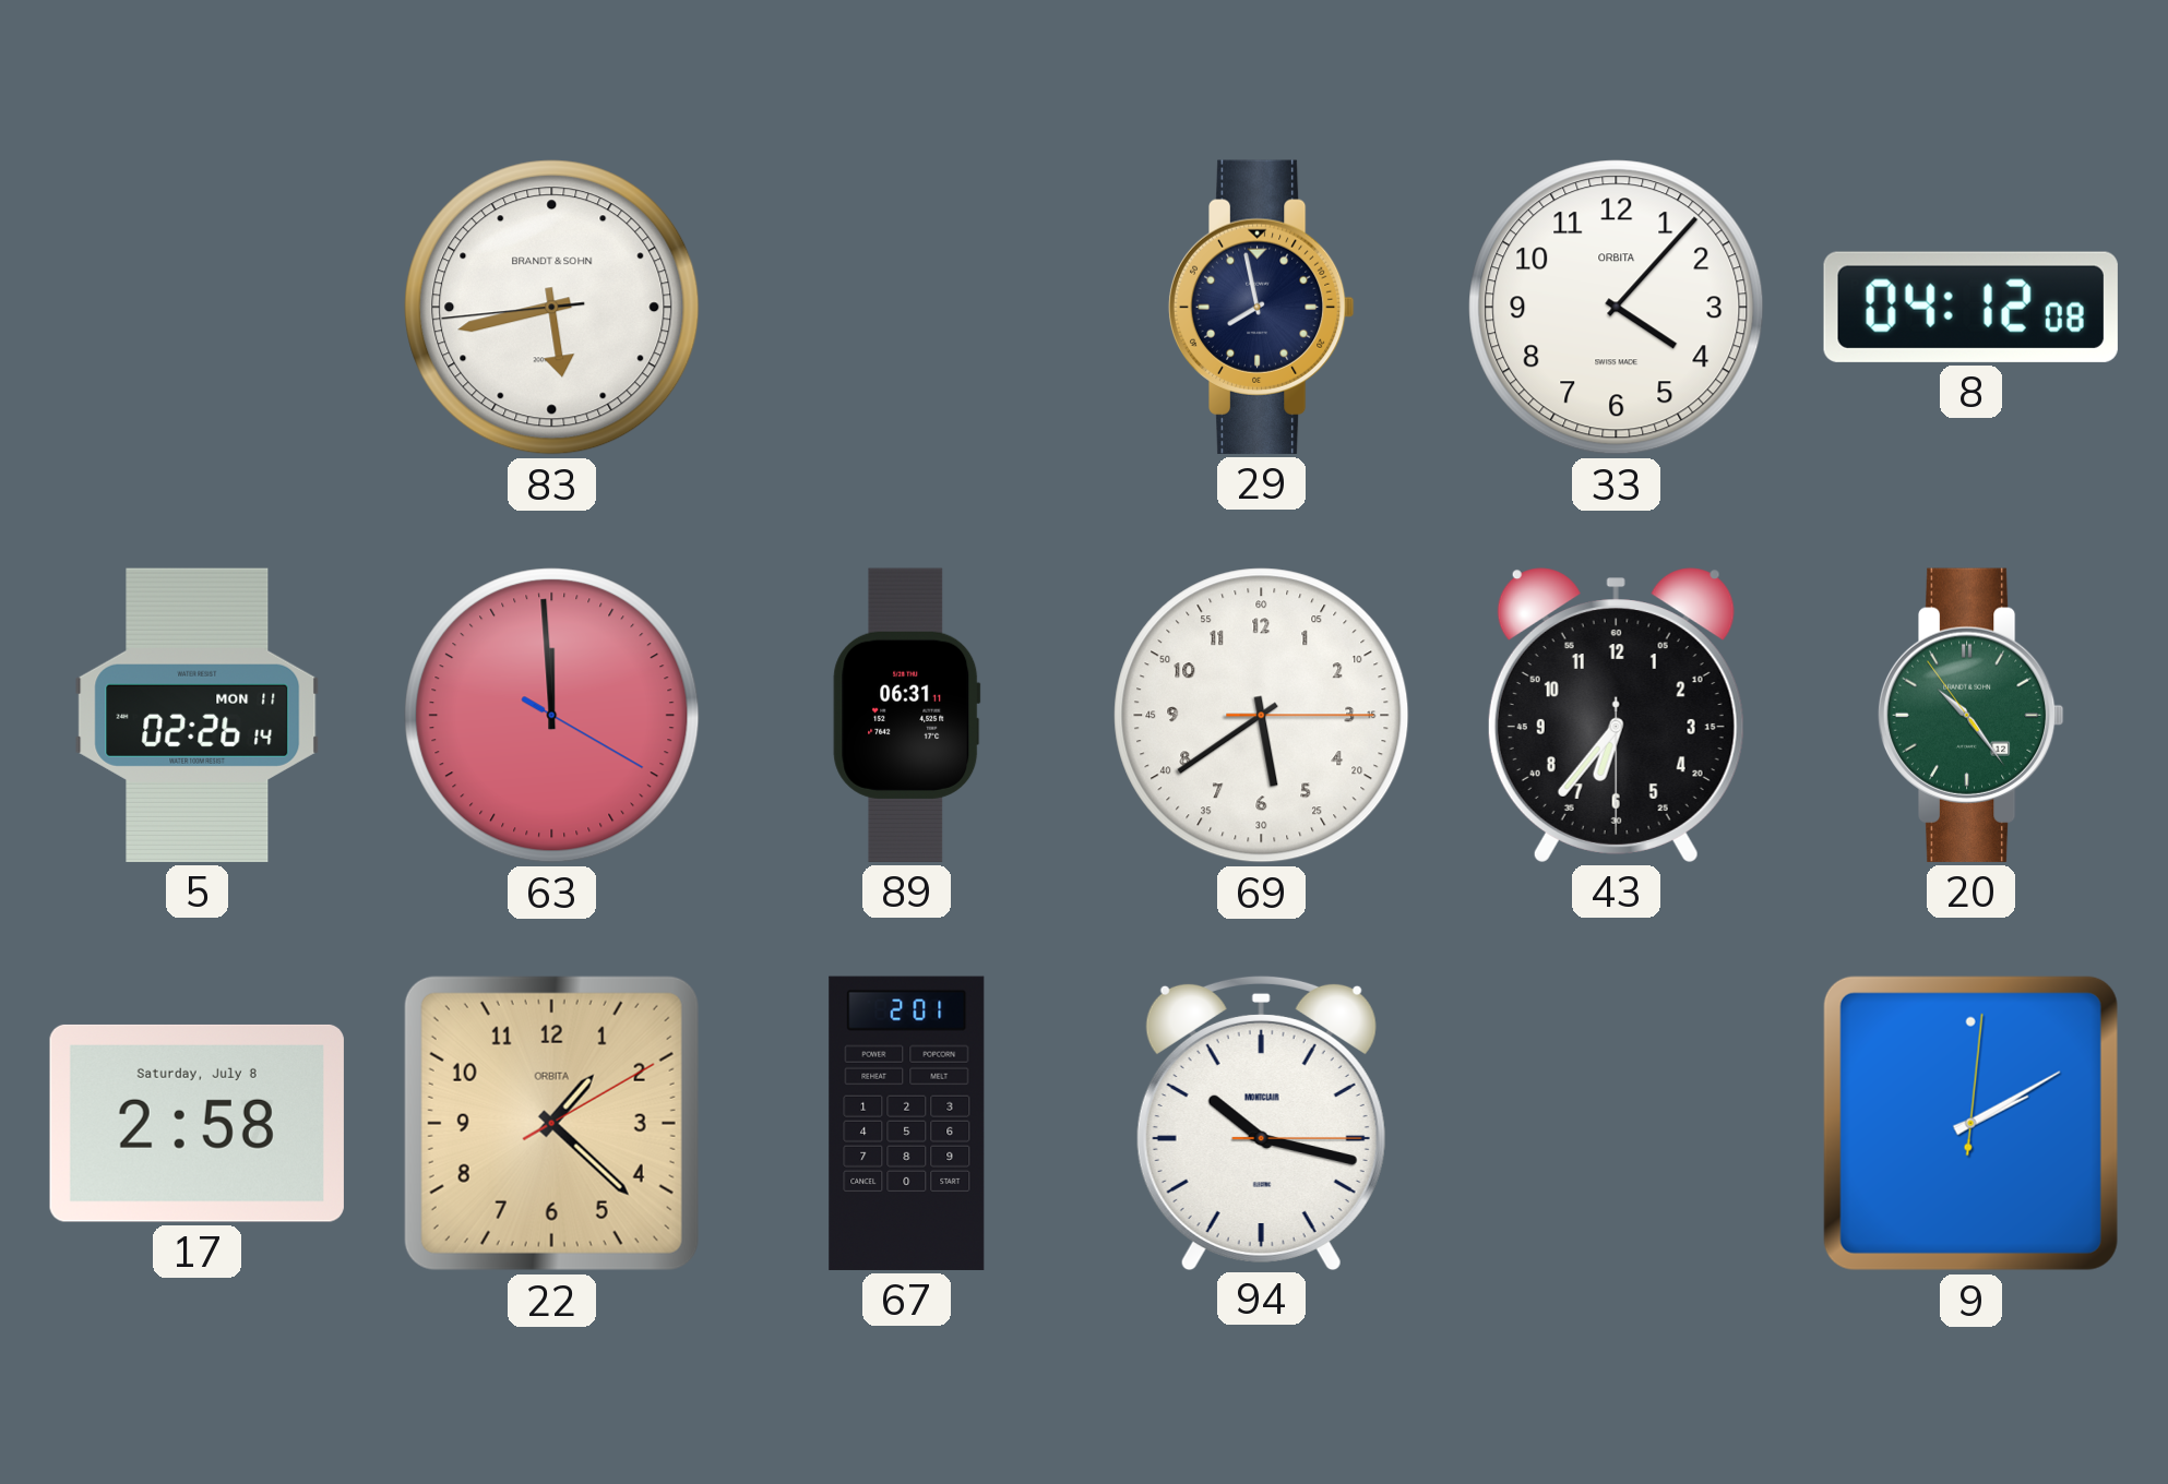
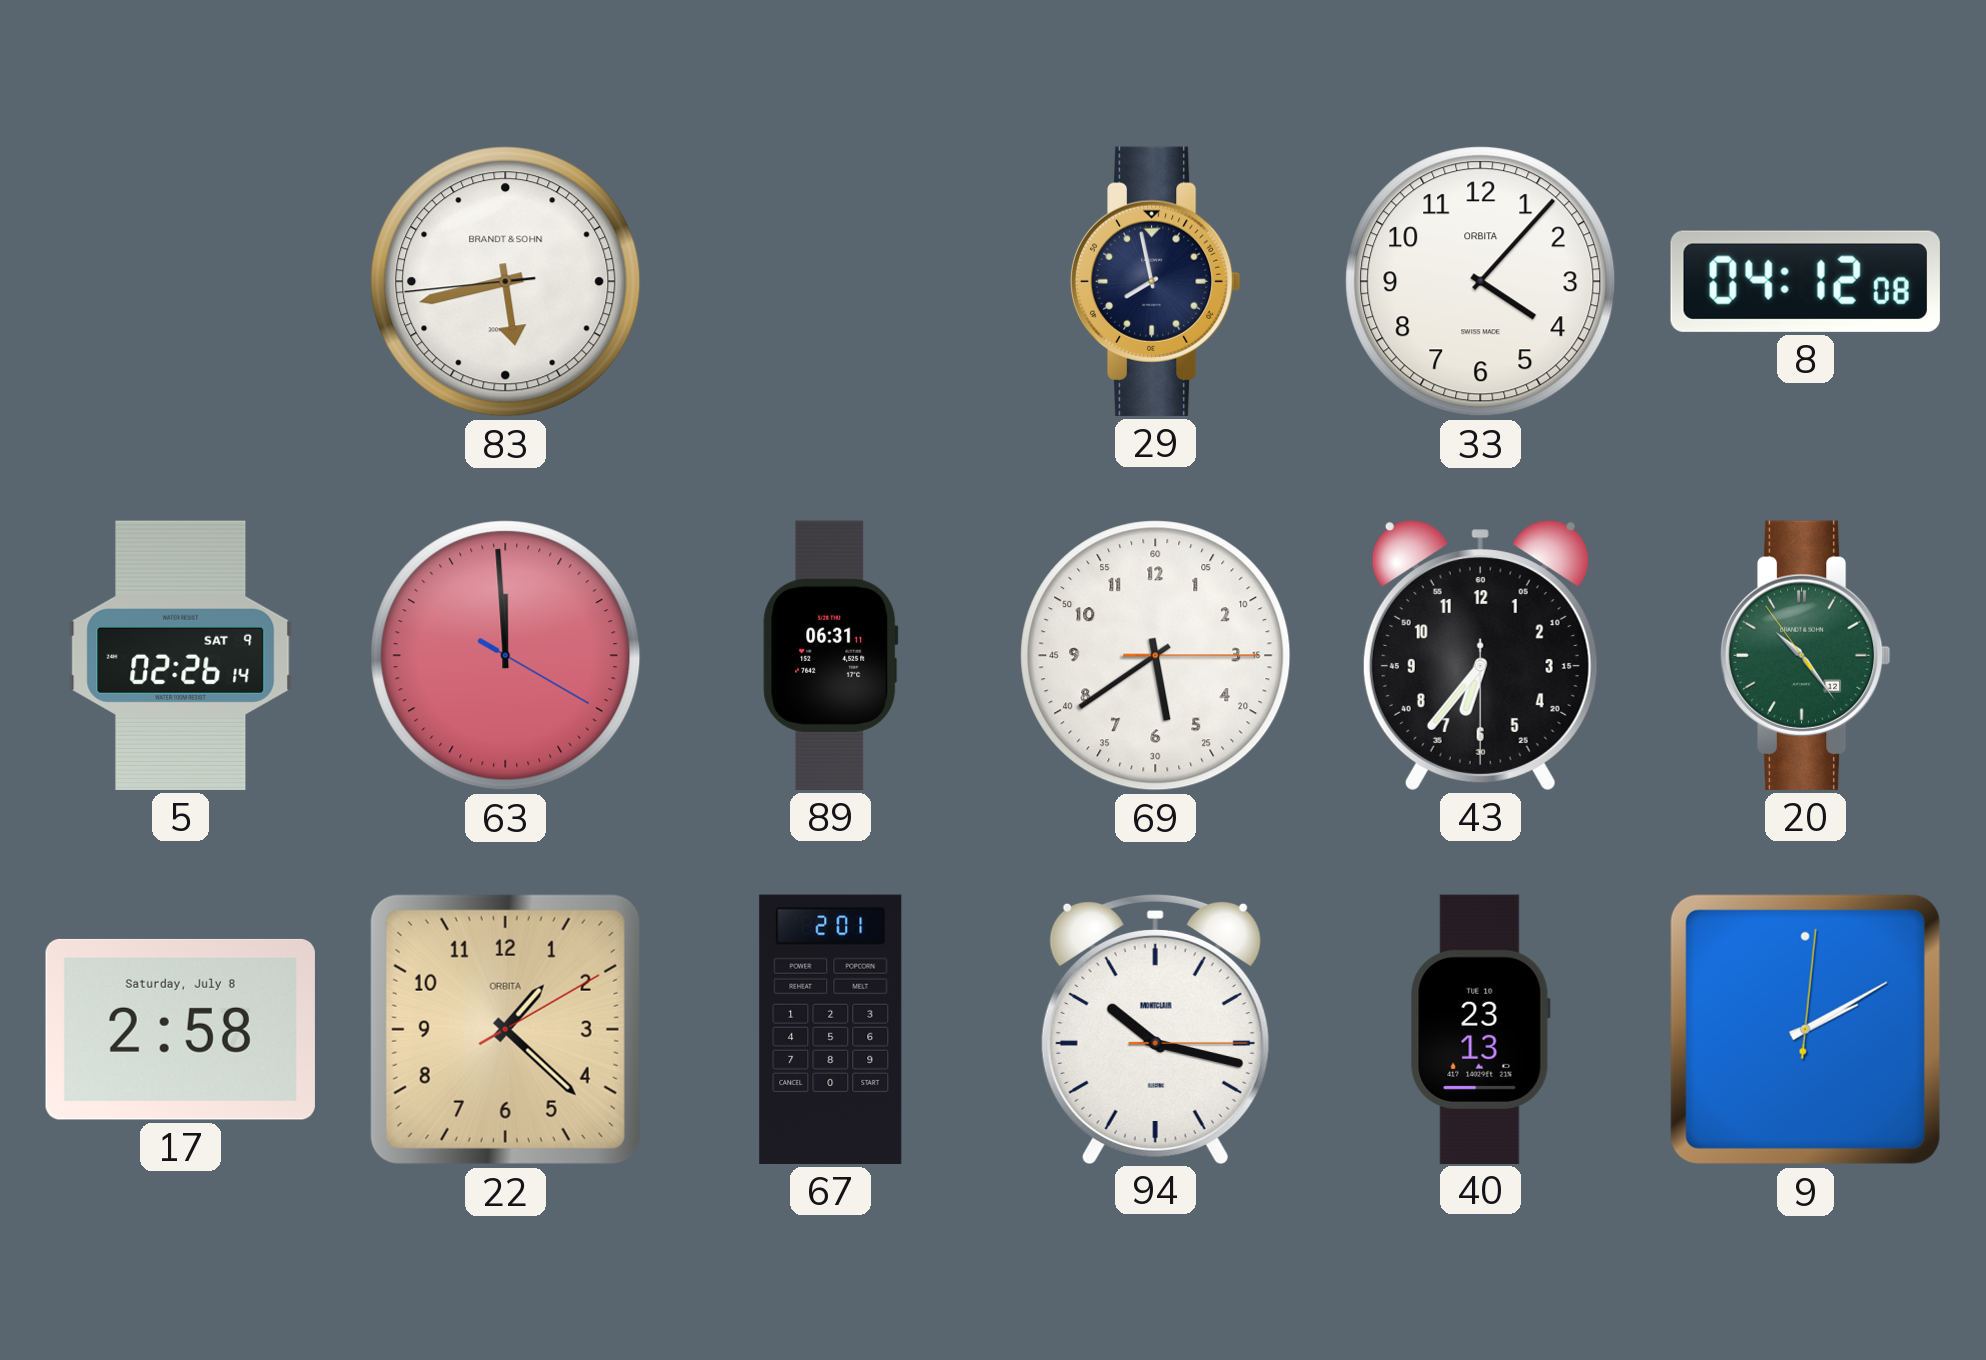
5 date: MON 11 -> SAT 9
40: none -> 23:13
